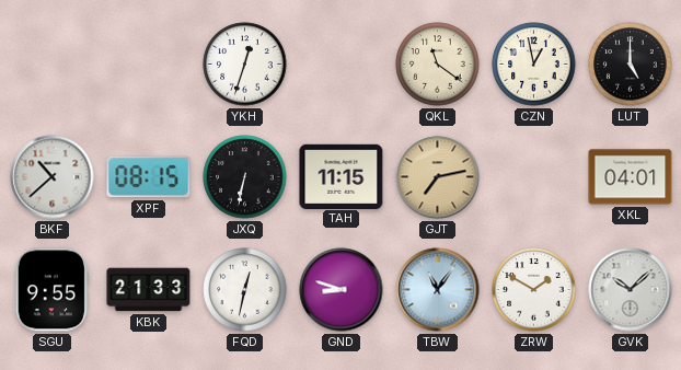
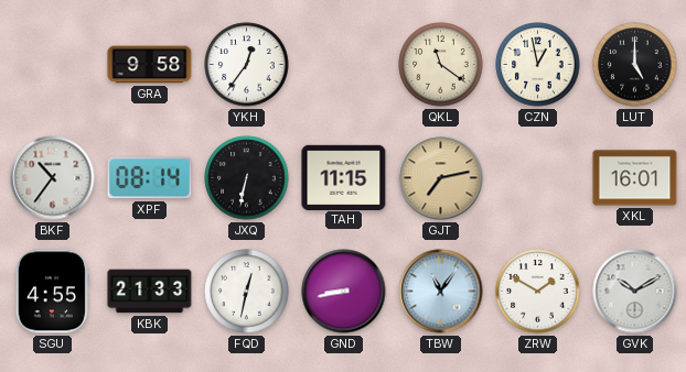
GRA: none -> 9:58
YKH: 12:33 -> 12:36
BKF: 10:38 -> 10:36
XPF: 08:15 -> 08:14
XKL: 04:01 -> 16:01
SGU: 9:55 -> 4:55
GND: 8:48 -> 8:43
GVK: 10:08 -> 10:10
